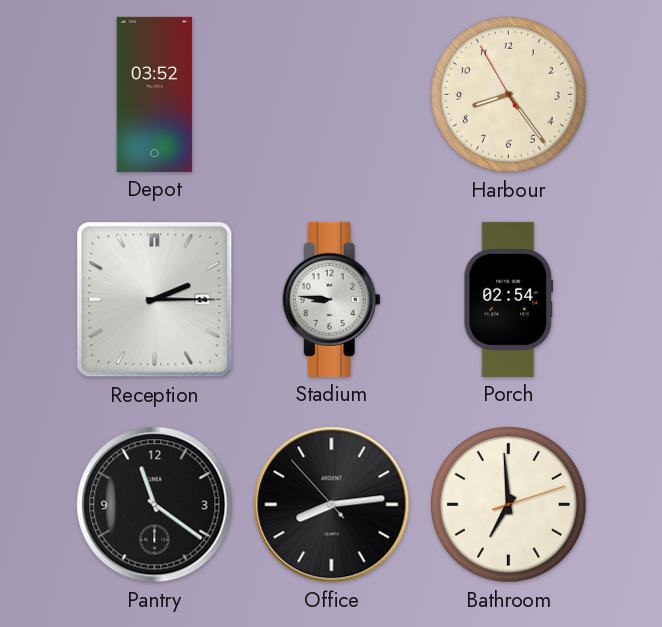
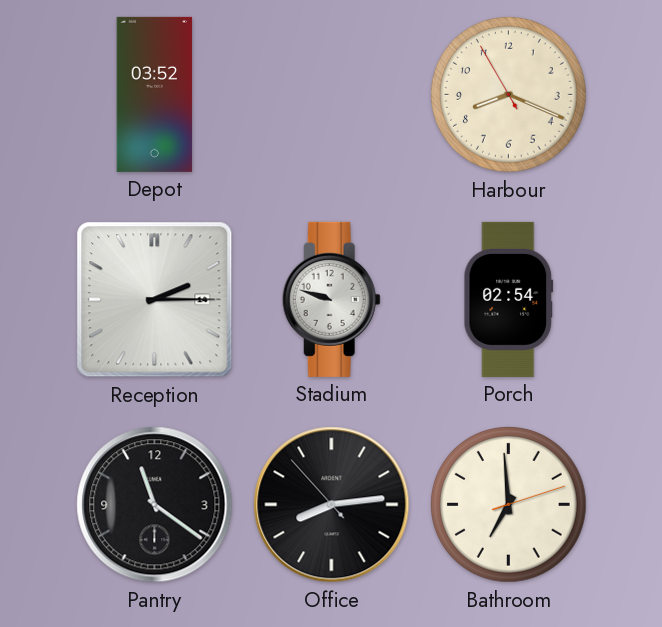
Harbour: 8:23 -> 8:18
Stadium: 8:46 -> 9:48
